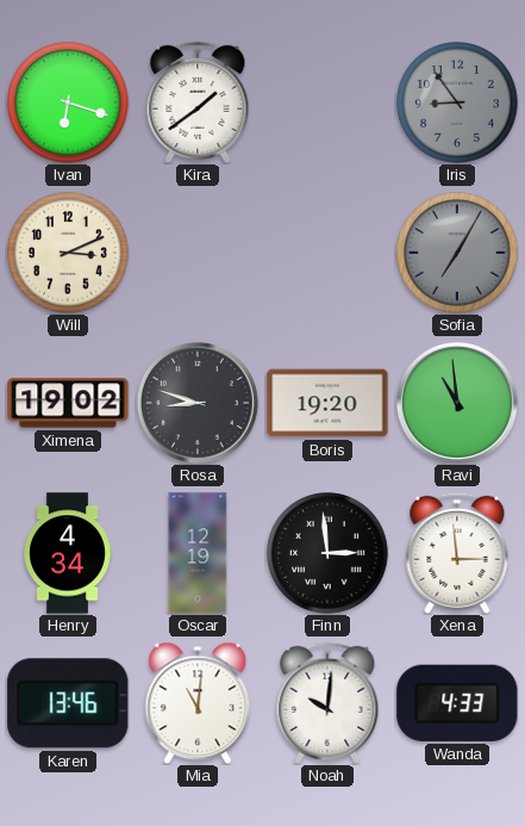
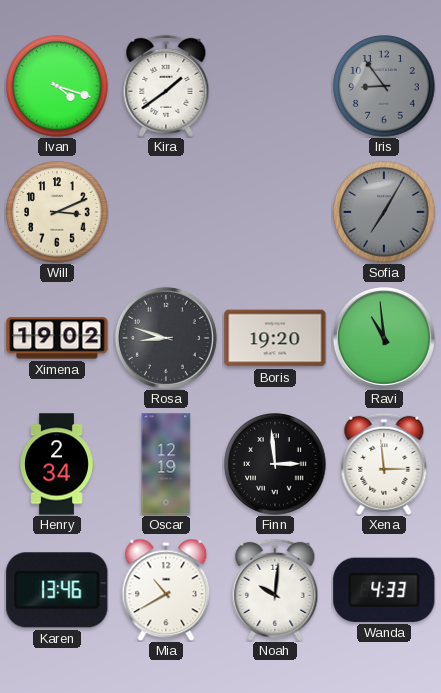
Ivan: 6:18 -> 4:18
Henry: 4:34 -> 2:34
Mia: 11:01 -> 10:40
